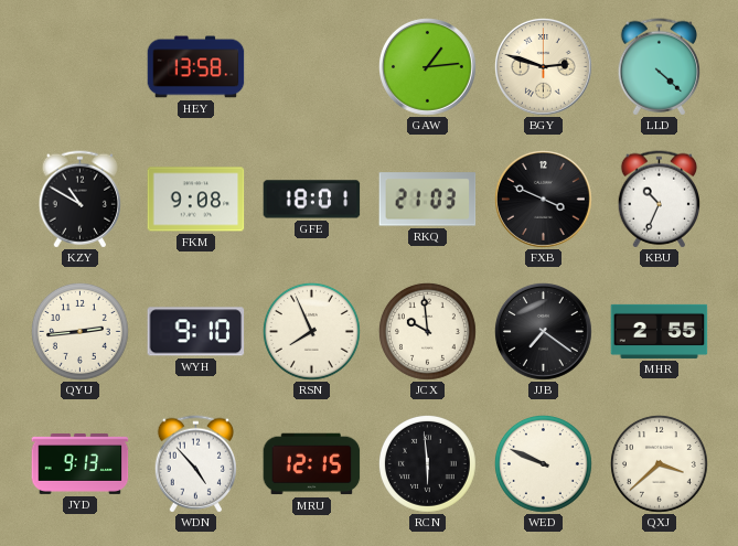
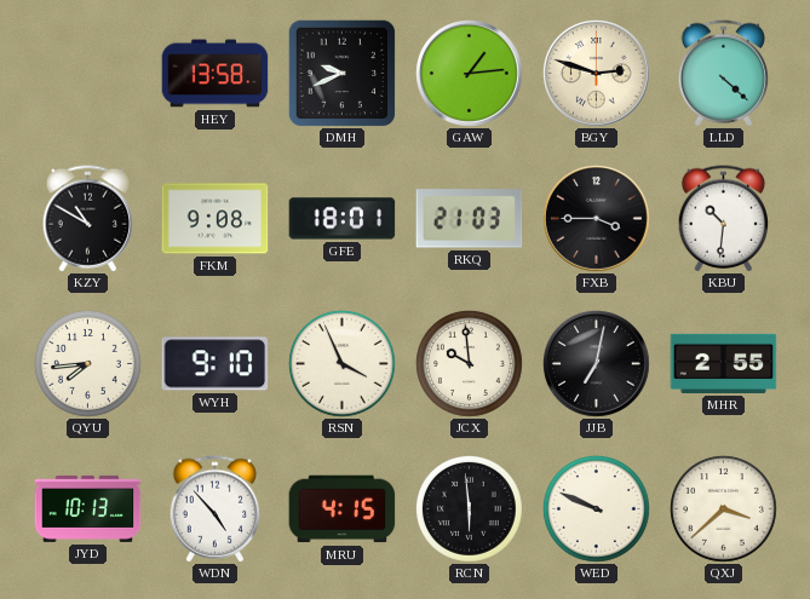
DMH: none -> 9:41
FXB: 3:49 -> 3:45
KBU: 10:34 -> 10:31
QYU: 2:44 -> 7:44
RSN: 7:56 -> 3:56
JJB: 7:21 -> 7:02
JYD: 9:13 -> 10:13
MRU: 12:15 -> 4:15
